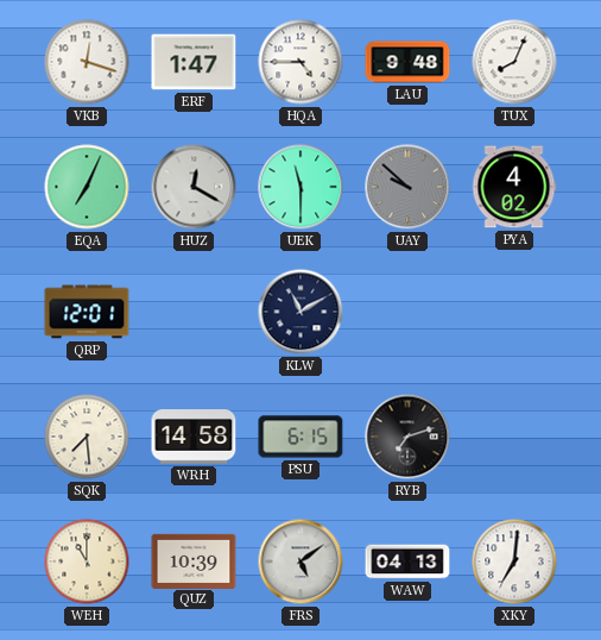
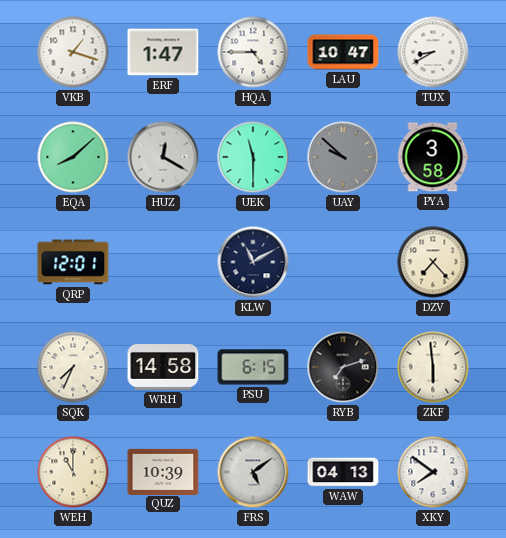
VKB: 12:18 -> 1:18
LAU: 9:48 -> 10:47
TUX: 8:04 -> 8:40
EQA: 7:04 -> 8:08
PYA: 4:02 -> 3:58
DZV: none -> 7:23
SQK: 7:29 -> 7:34
ZKF: none -> 5:59
XKY: 7:01 -> 7:51
